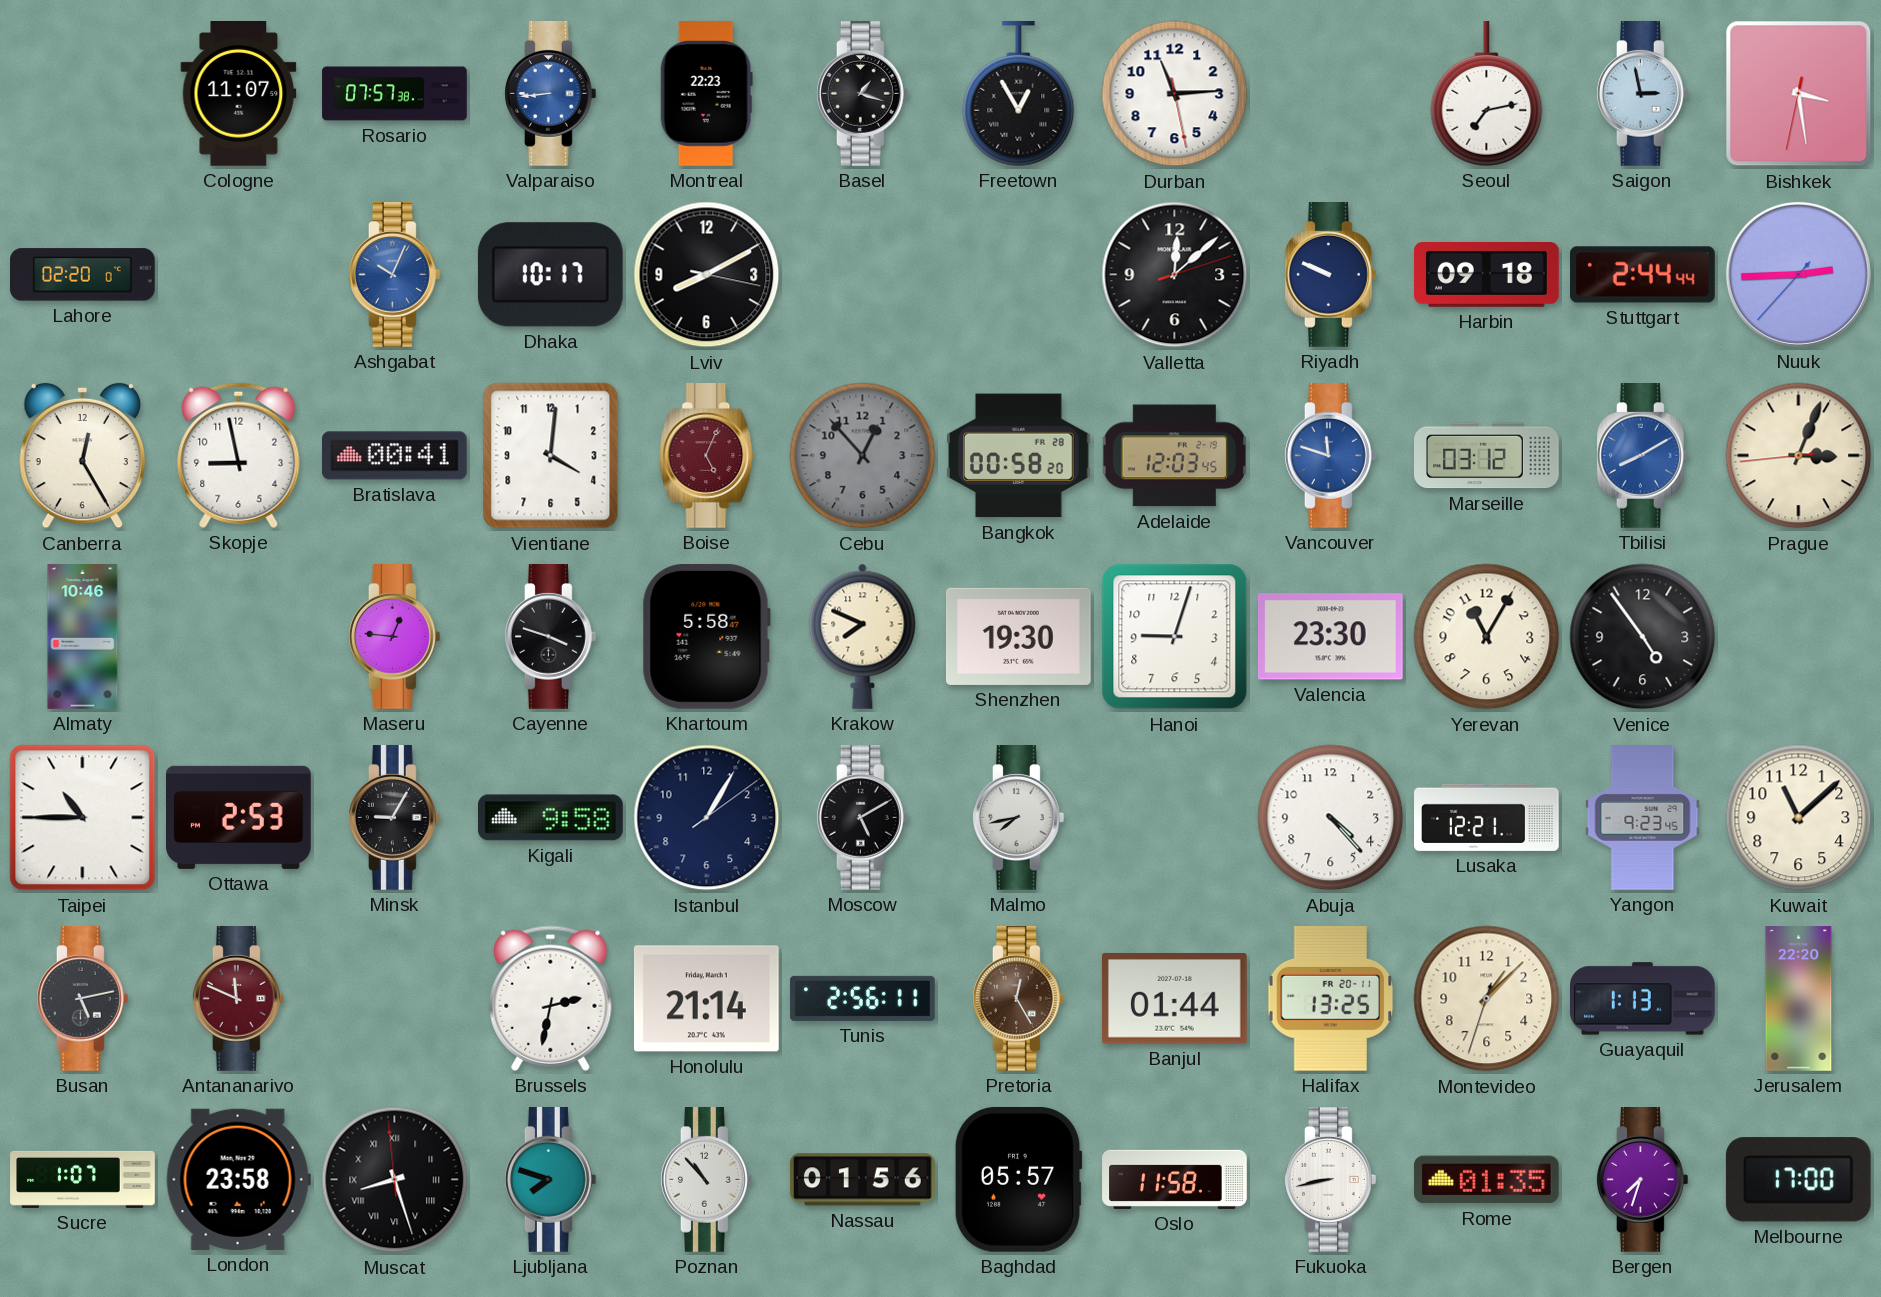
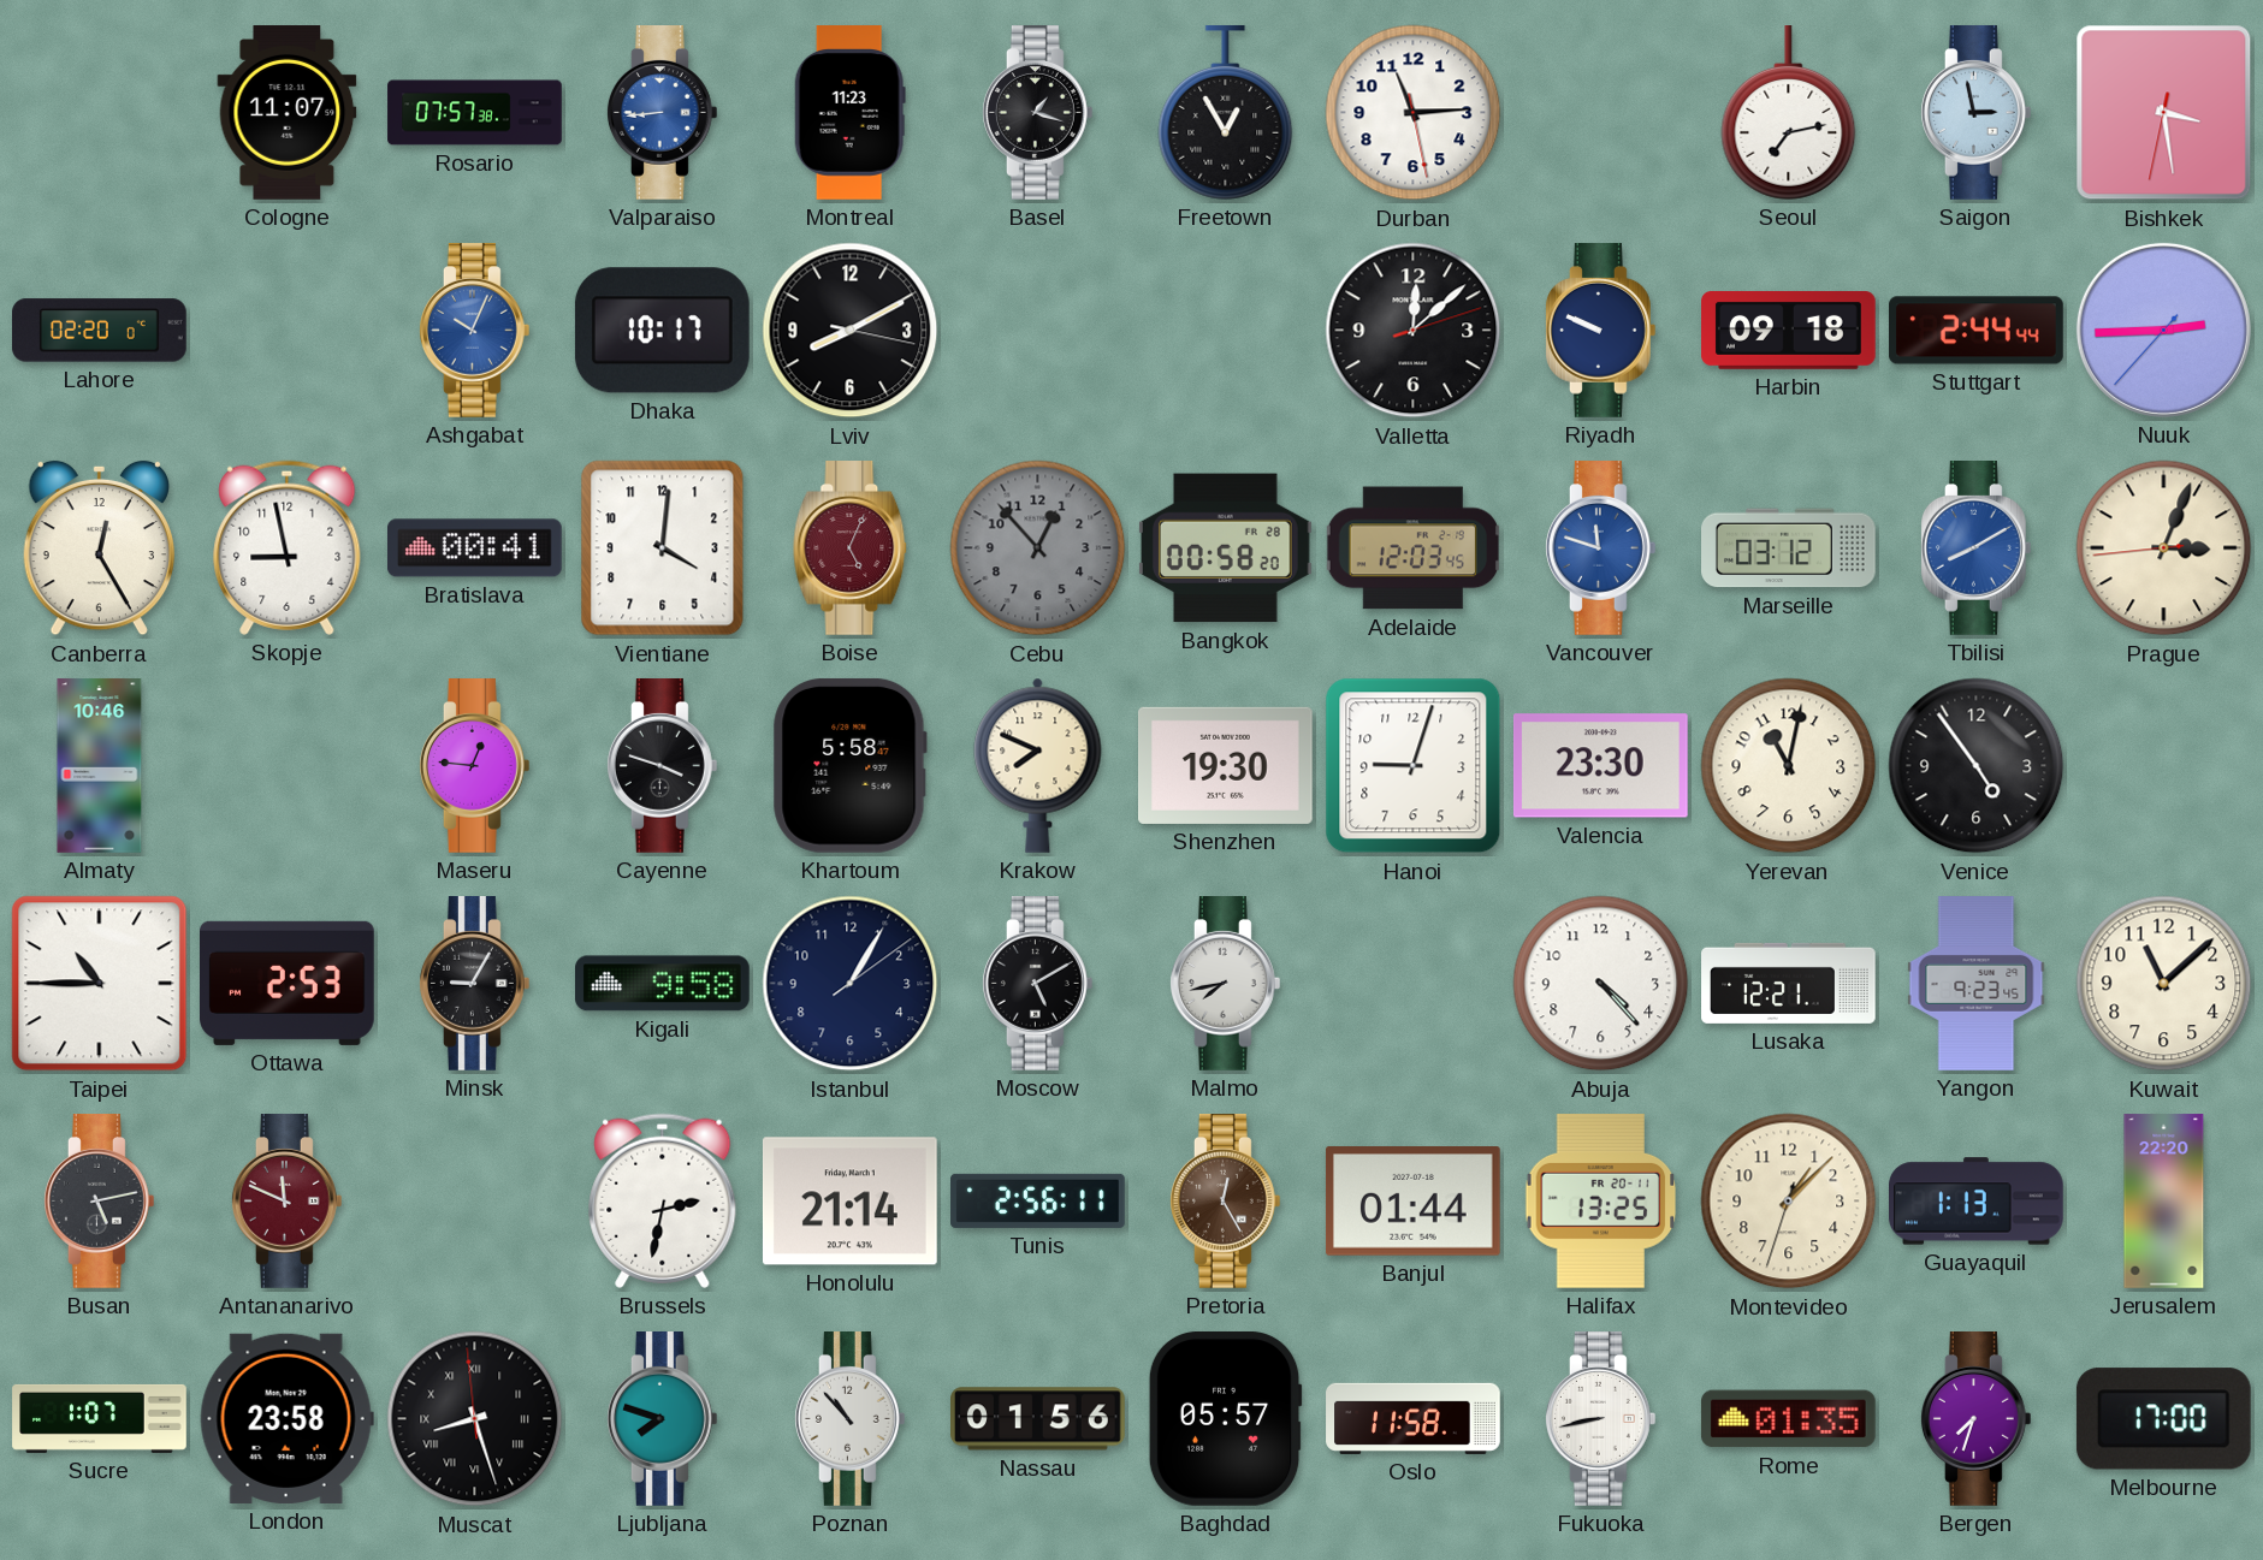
Montreal: 22:23 -> 11:23
Yerevan: 11:05 -> 11:02
